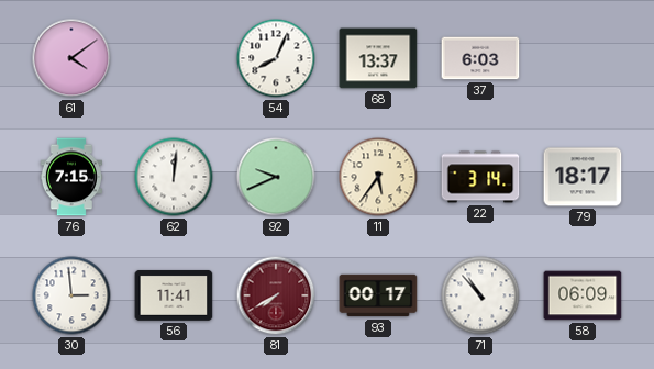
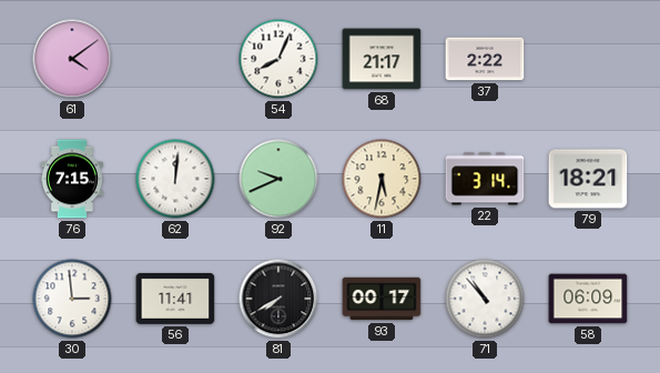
68: 13:37 -> 21:17
37: 6:03 -> 2:22
11: 5:36 -> 5:32
79: 18:17 -> 18:21
81 dial: burgundy -> black
